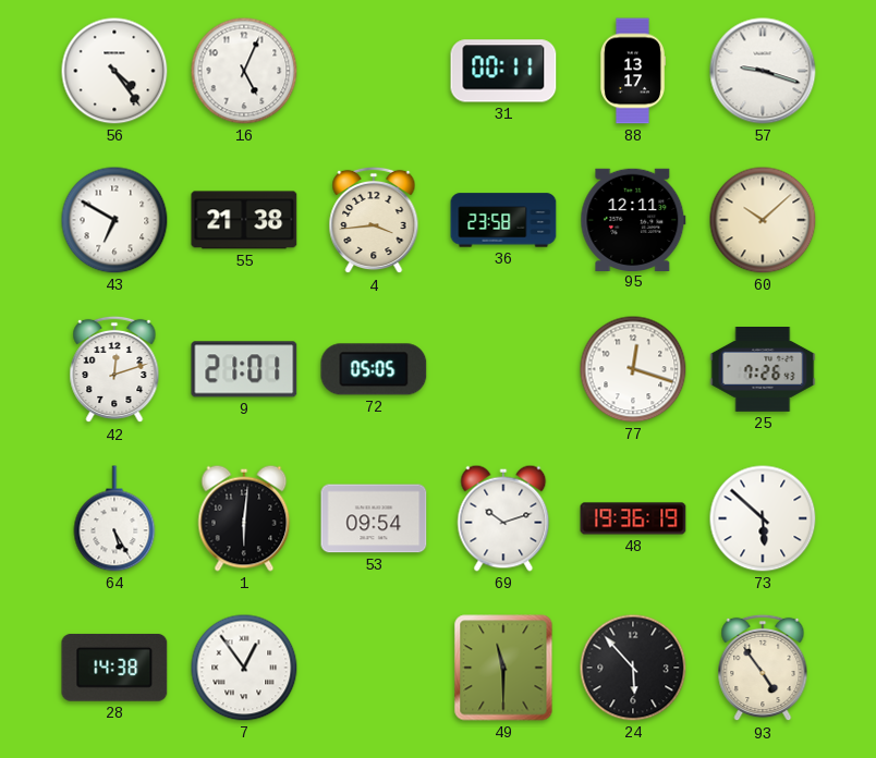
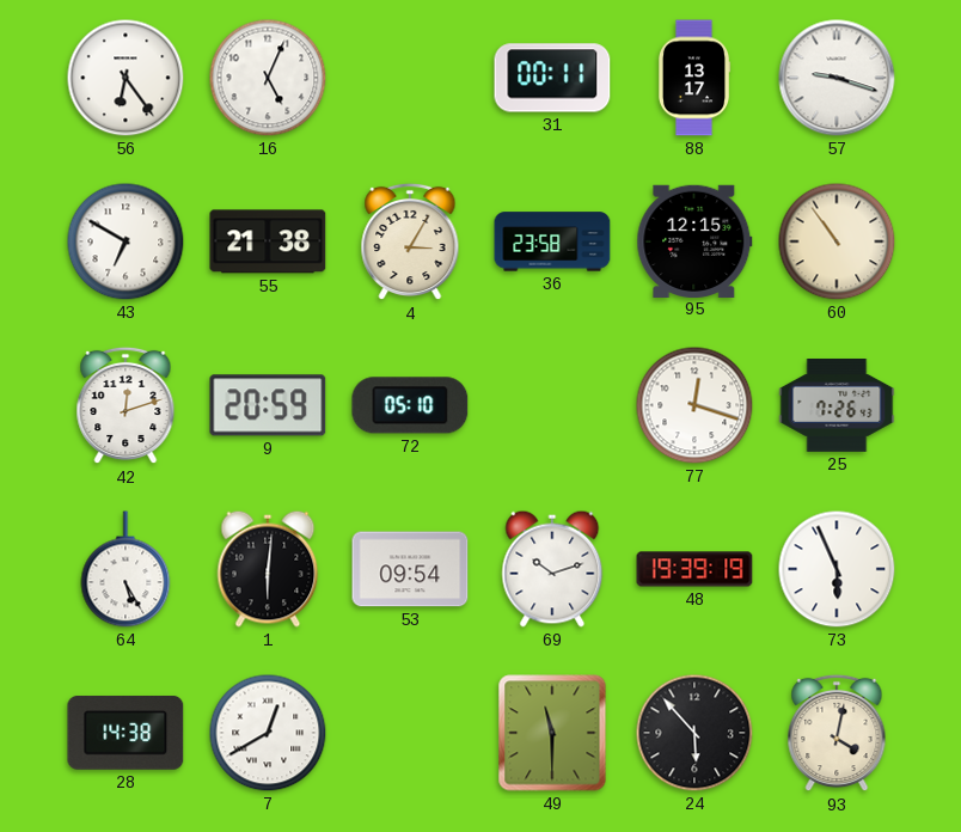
56: 4:24 -> 6:24
4: 3:44 -> 3:05
95: 12:11 -> 12:15
60: 10:08 -> 10:54
9: 21:01 -> 20:59
72: 05:05 -> 05:10
48: 19:36 -> 19:39
73: 5:52 -> 5:56
7: 12:54 -> 12:40
93: 4:54 -> 4:02
